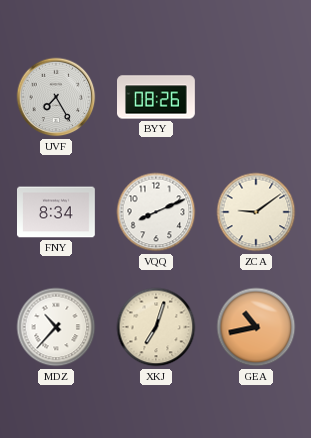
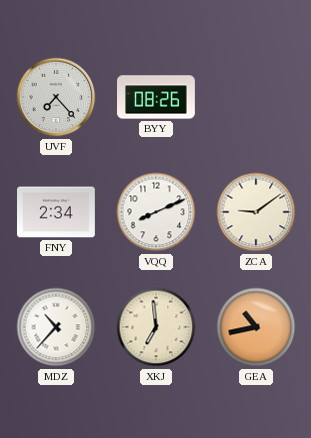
UVF: 7:25 -> 7:23
FNY: 8:34 -> 2:34
XKJ: 7:03 -> 6:59
